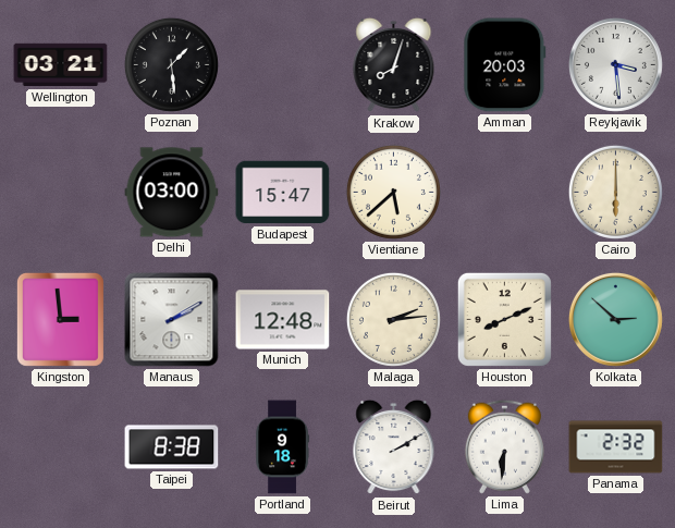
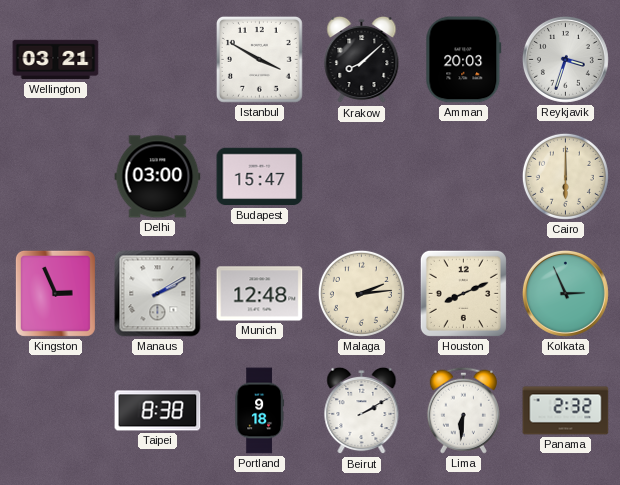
Poznan: 1:29 -> none
Istanbul: none -> 3:50
Krakow: 8:03 -> 8:08
Reykjavik: 3:29 -> 3:33
Vientiane: 5:38 -> none
Kingston: 2:59 -> 2:56
Kolkata: 2:52 -> 2:56
